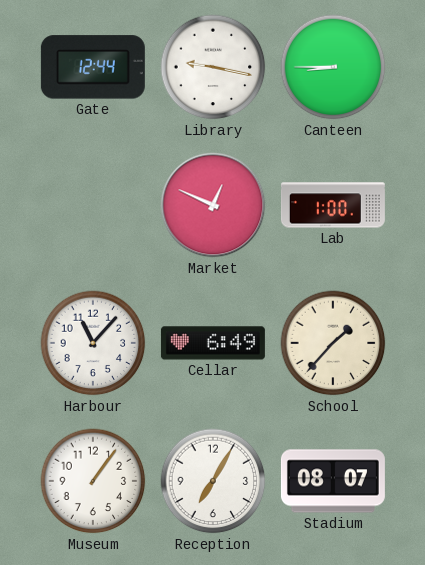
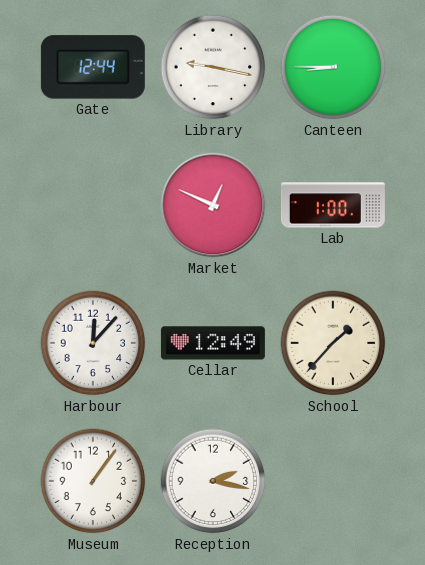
Harbour: 11:07 -> 12:07
Cellar: 6:49 -> 12:49
Reception: 7:05 -> 2:17
Stadium: 08:07 -> none
